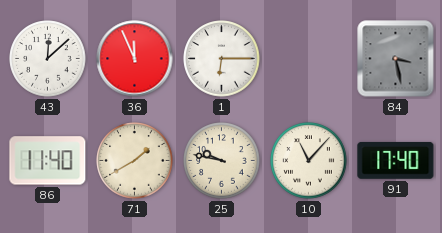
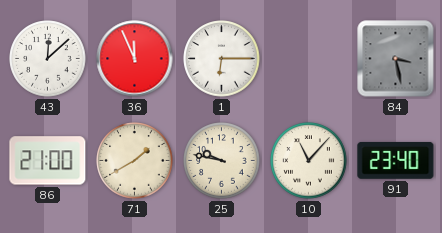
86: 11:40 -> 21:00
91: 17:40 -> 23:40
